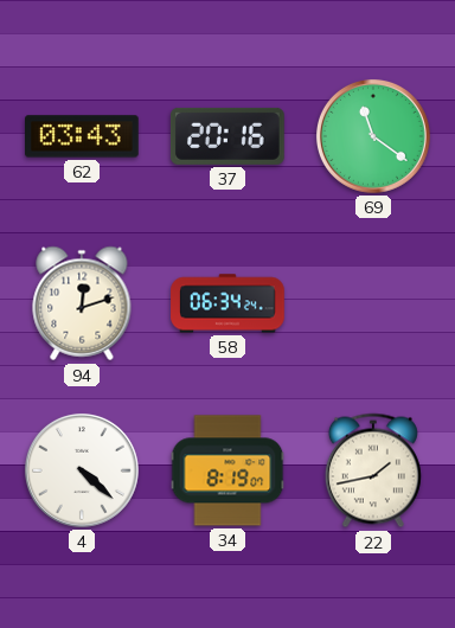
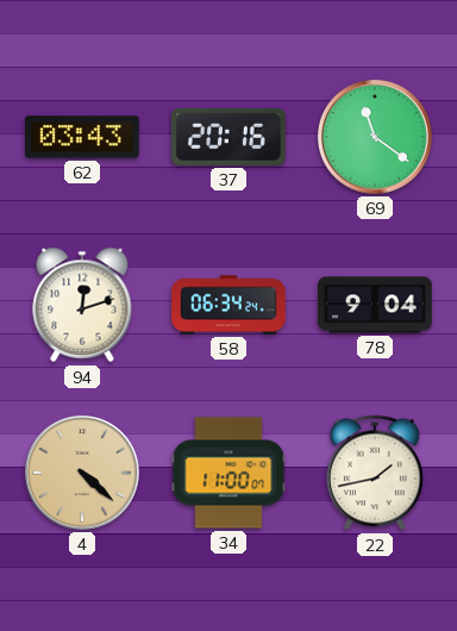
78: none -> 9:04
4 dial: white -> champagne
34: 8:19 -> 11:00
